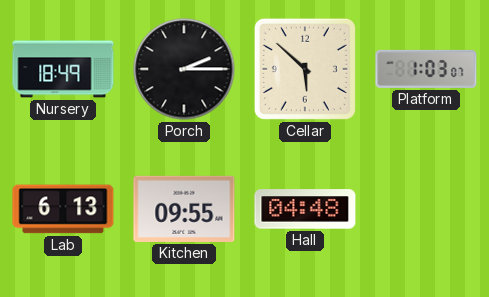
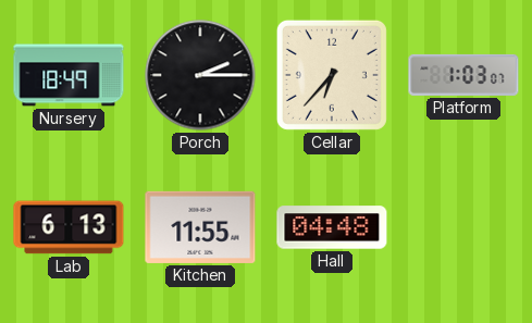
Cellar: 5:52 -> 6:37
Kitchen: 09:55 -> 11:55
